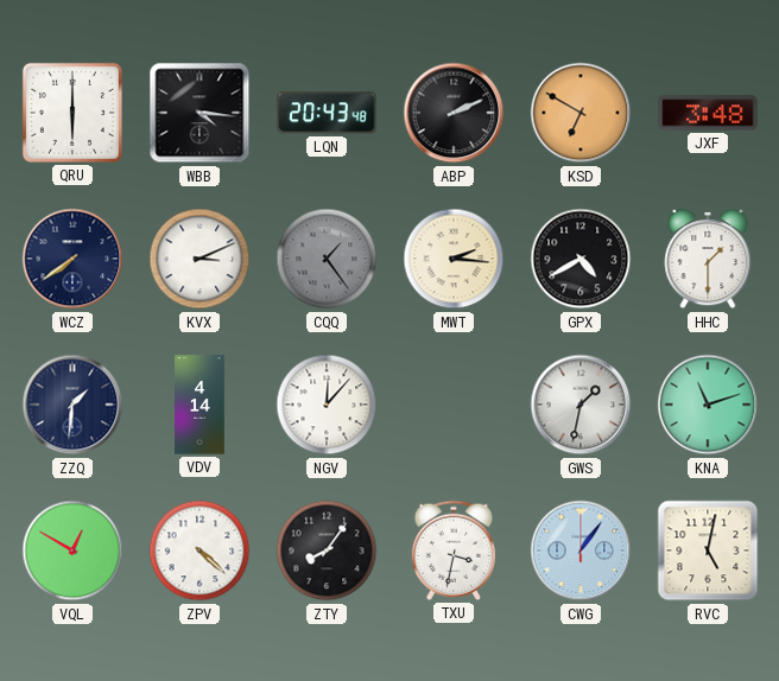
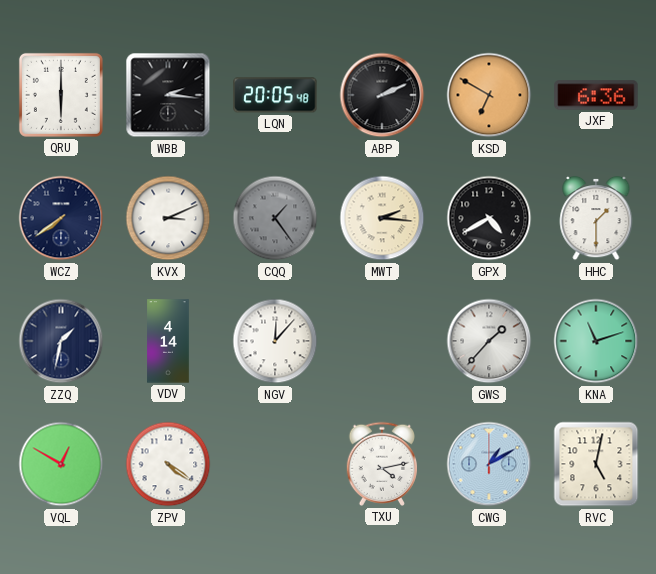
WBB: 4:16 -> 2:16
LQN: 20:43 -> 20:05
JXF: 3:48 -> 6:36
ZZQ: 1:31 -> 1:32
GWS: 1:32 -> 1:37
ZPV: 4:22 -> 4:21
ZTY: 8:06 -> none
TXU: 3:32 -> 4:13
CWG: 1:06 -> 1:10
